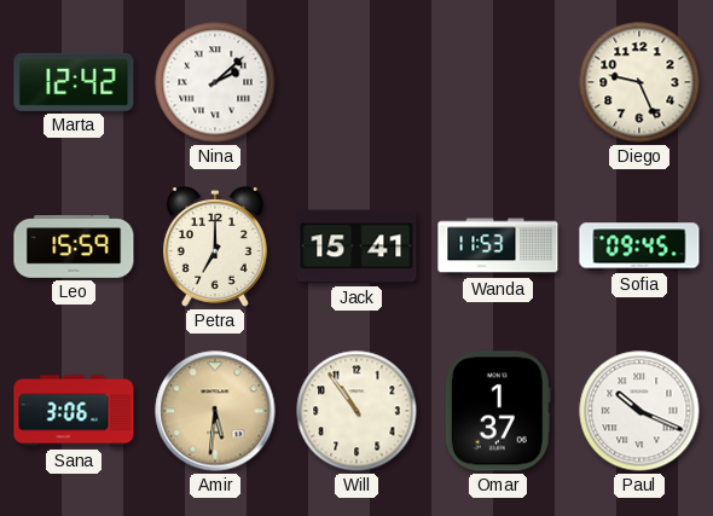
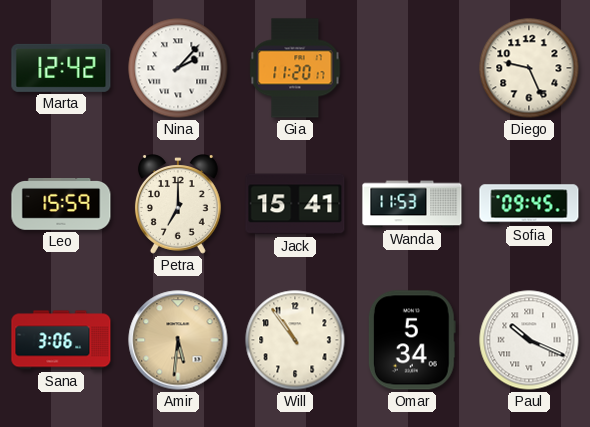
Nina: 2:08 -> 2:07
Gia: none -> 11:20
Omar: 1:37 -> 5:34
